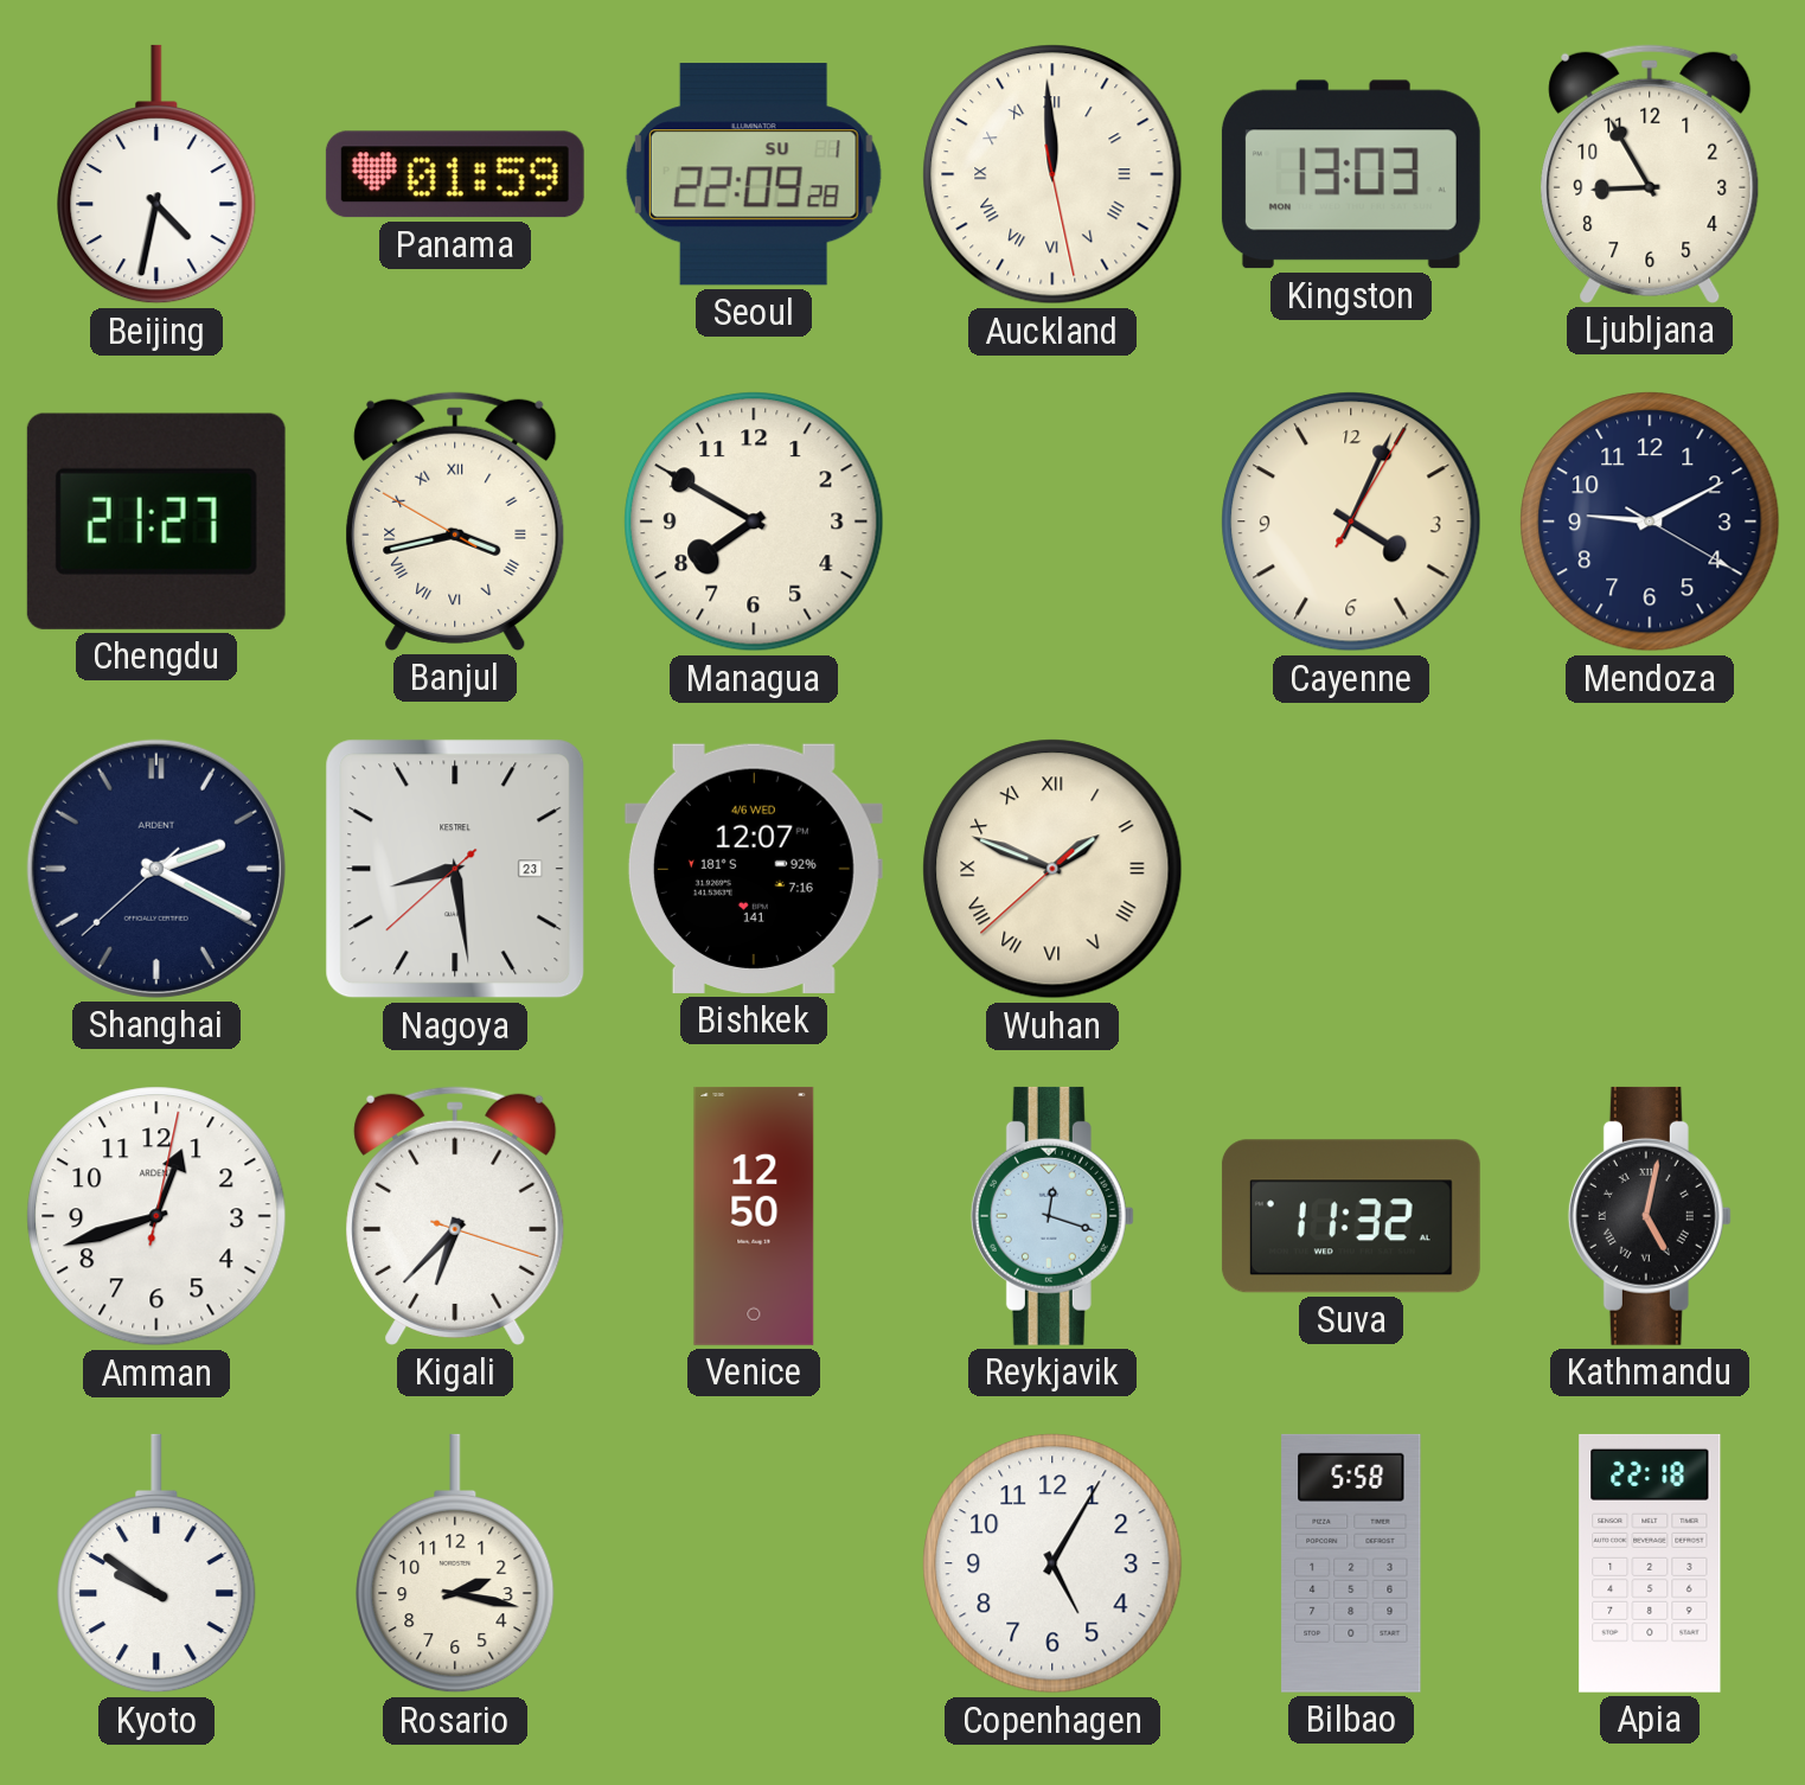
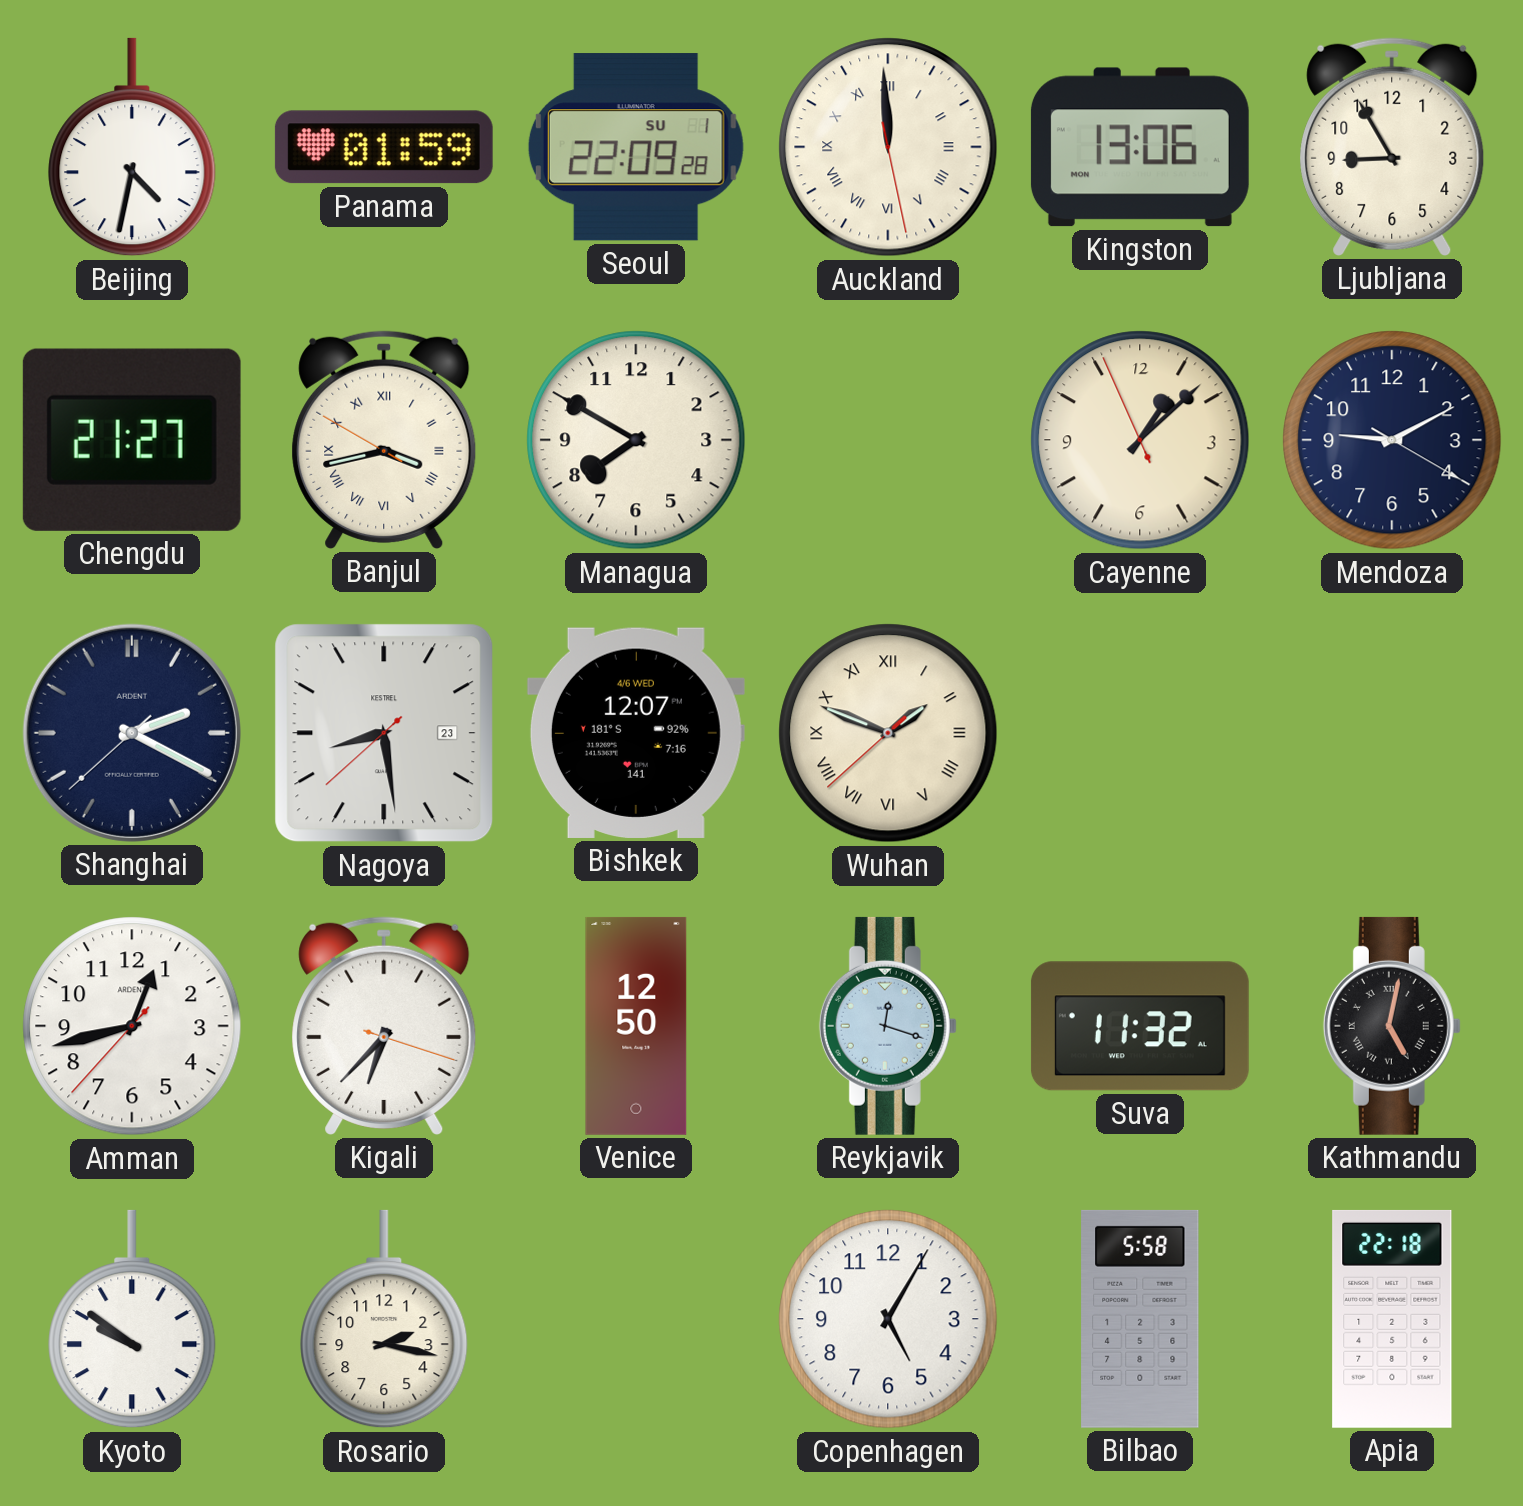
Kingston: 13:03 -> 13:06
Cayenne: 4:04 -> 1:07
Amman: 12:42:02 -> 12:42:37
